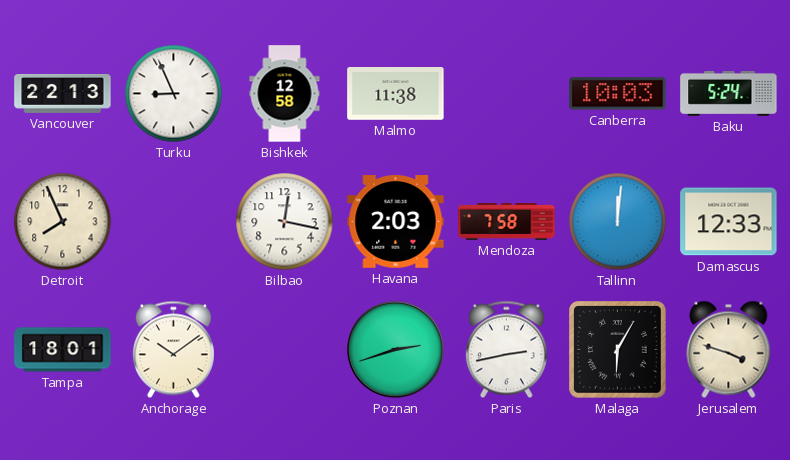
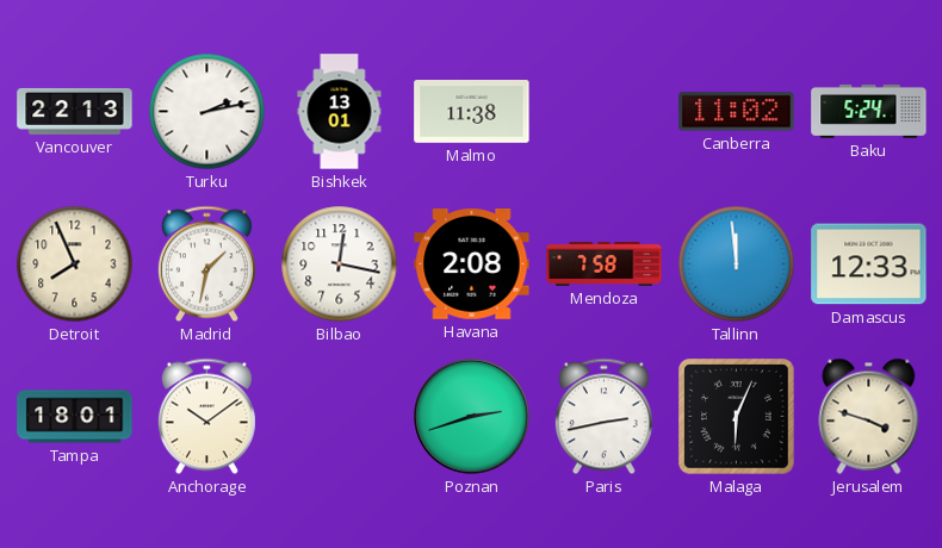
Turku: 8:56 -> 2:13
Bishkek: 12:58 -> 13:01
Canberra: 10:03 -> 11:02
Madrid: none -> 1:32
Havana: 2:03 -> 2:08
Tallinn: 12:01 -> 11:59
Malaga: 6:05 -> 6:04
